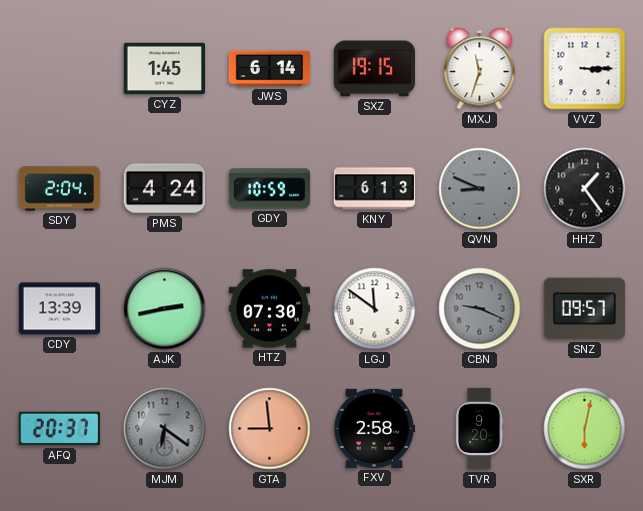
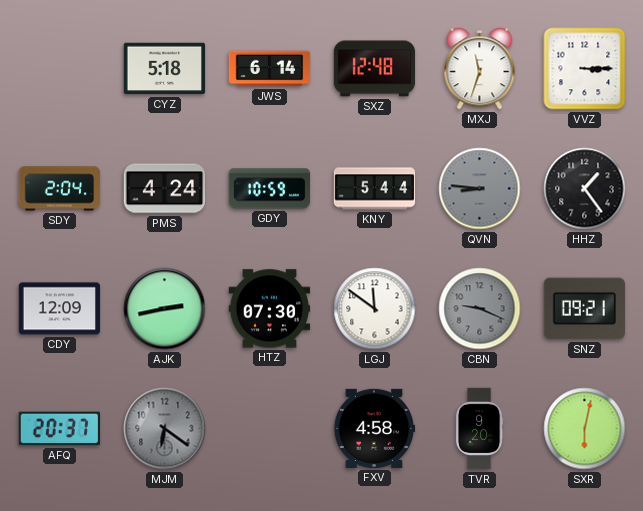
CYZ: 1:45 -> 5:18
SXZ: 19:15 -> 12:48
KNY: 6:13 -> 5:44
QVN: 8:49 -> 8:46
CDY: 13:39 -> 12:09
SNZ: 09:57 -> 09:21
GTA: 8:59 -> none
FXV: 2:58 -> 4:58
